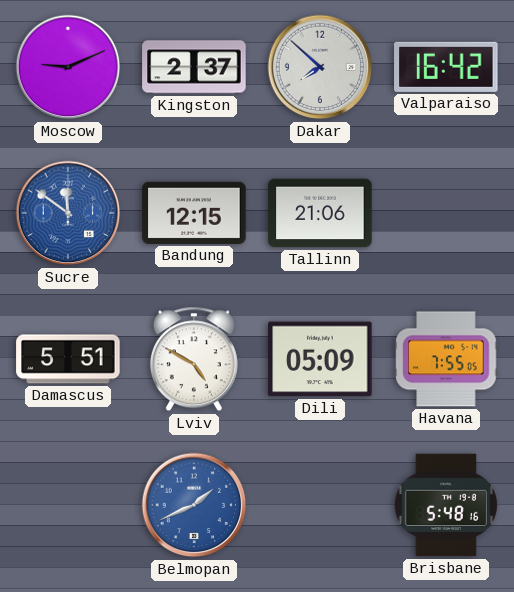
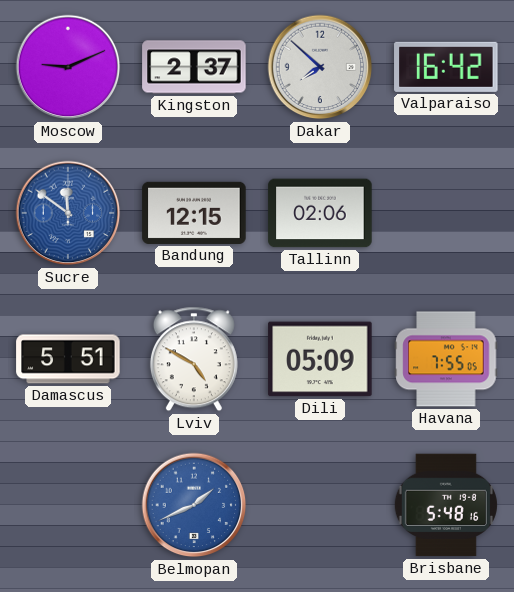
Tallinn: 21:06 -> 02:06
